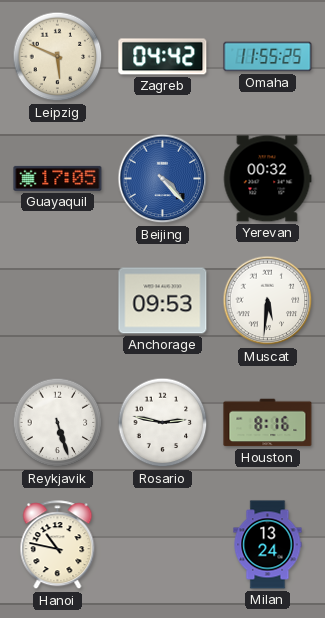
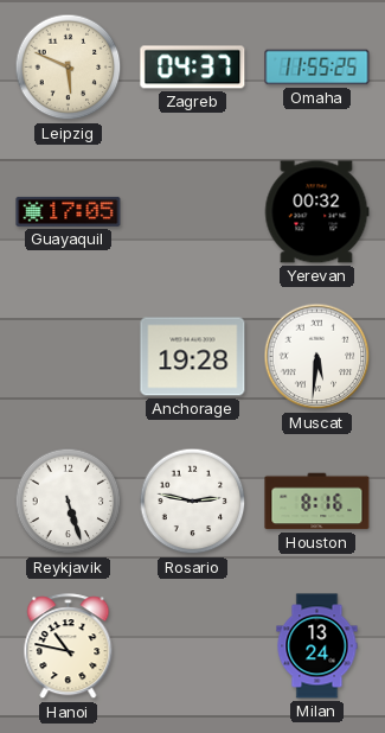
Zagreb: 04:42 -> 04:37
Beijing: 4:23 -> none
Anchorage: 09:53 -> 19:28
